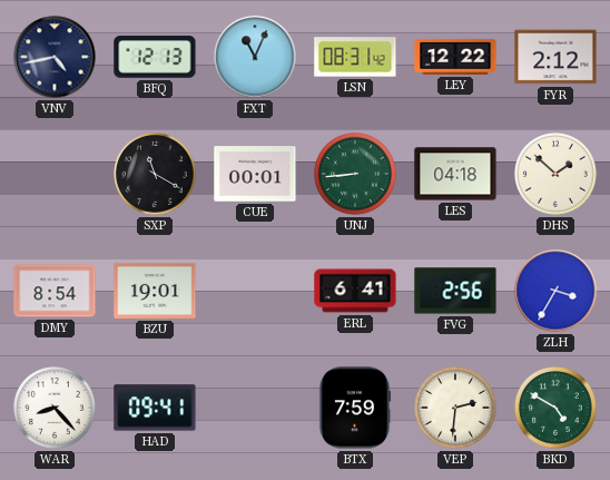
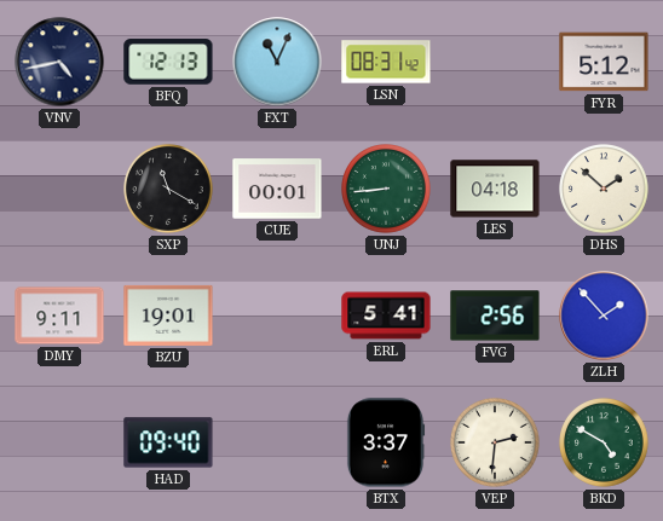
LEY: 12:22 -> none
FYR: 2:12 -> 5:12
DMY: 8:54 -> 9:11
ERL: 6:41 -> 5:41
ZLH: 3:35 -> 1:53
WAR: 8:23 -> none
HAD: 09:41 -> 09:40
BTX: 7:59 -> 3:37
